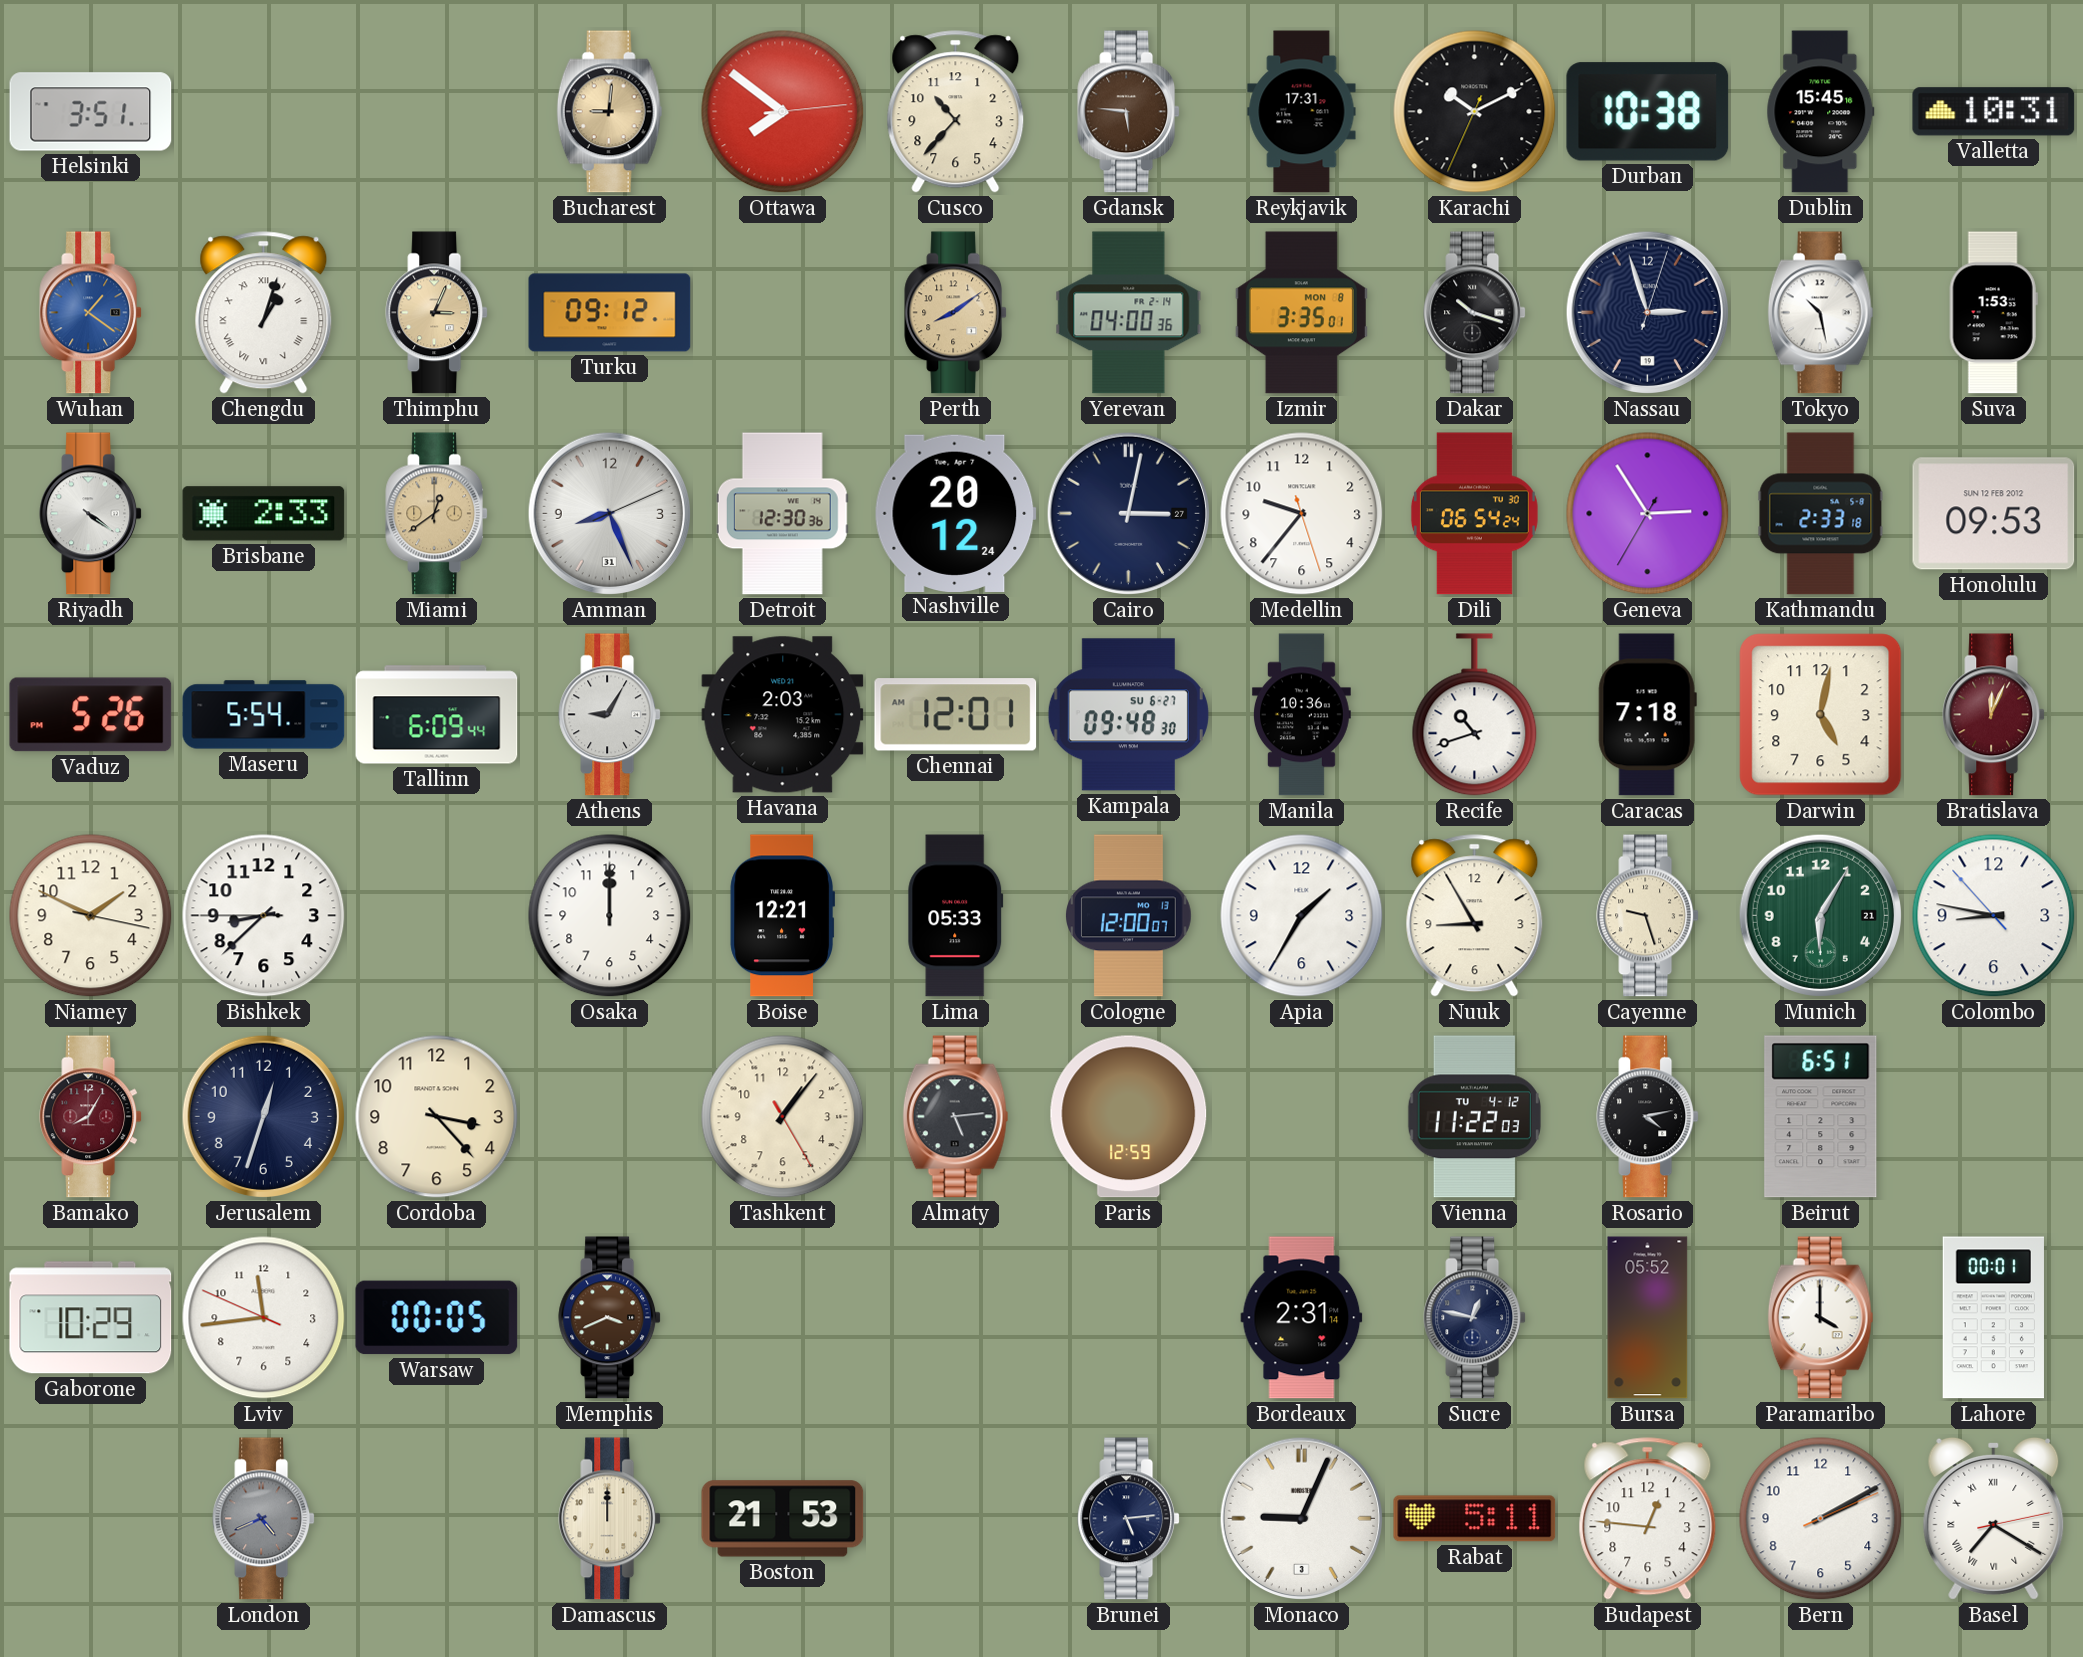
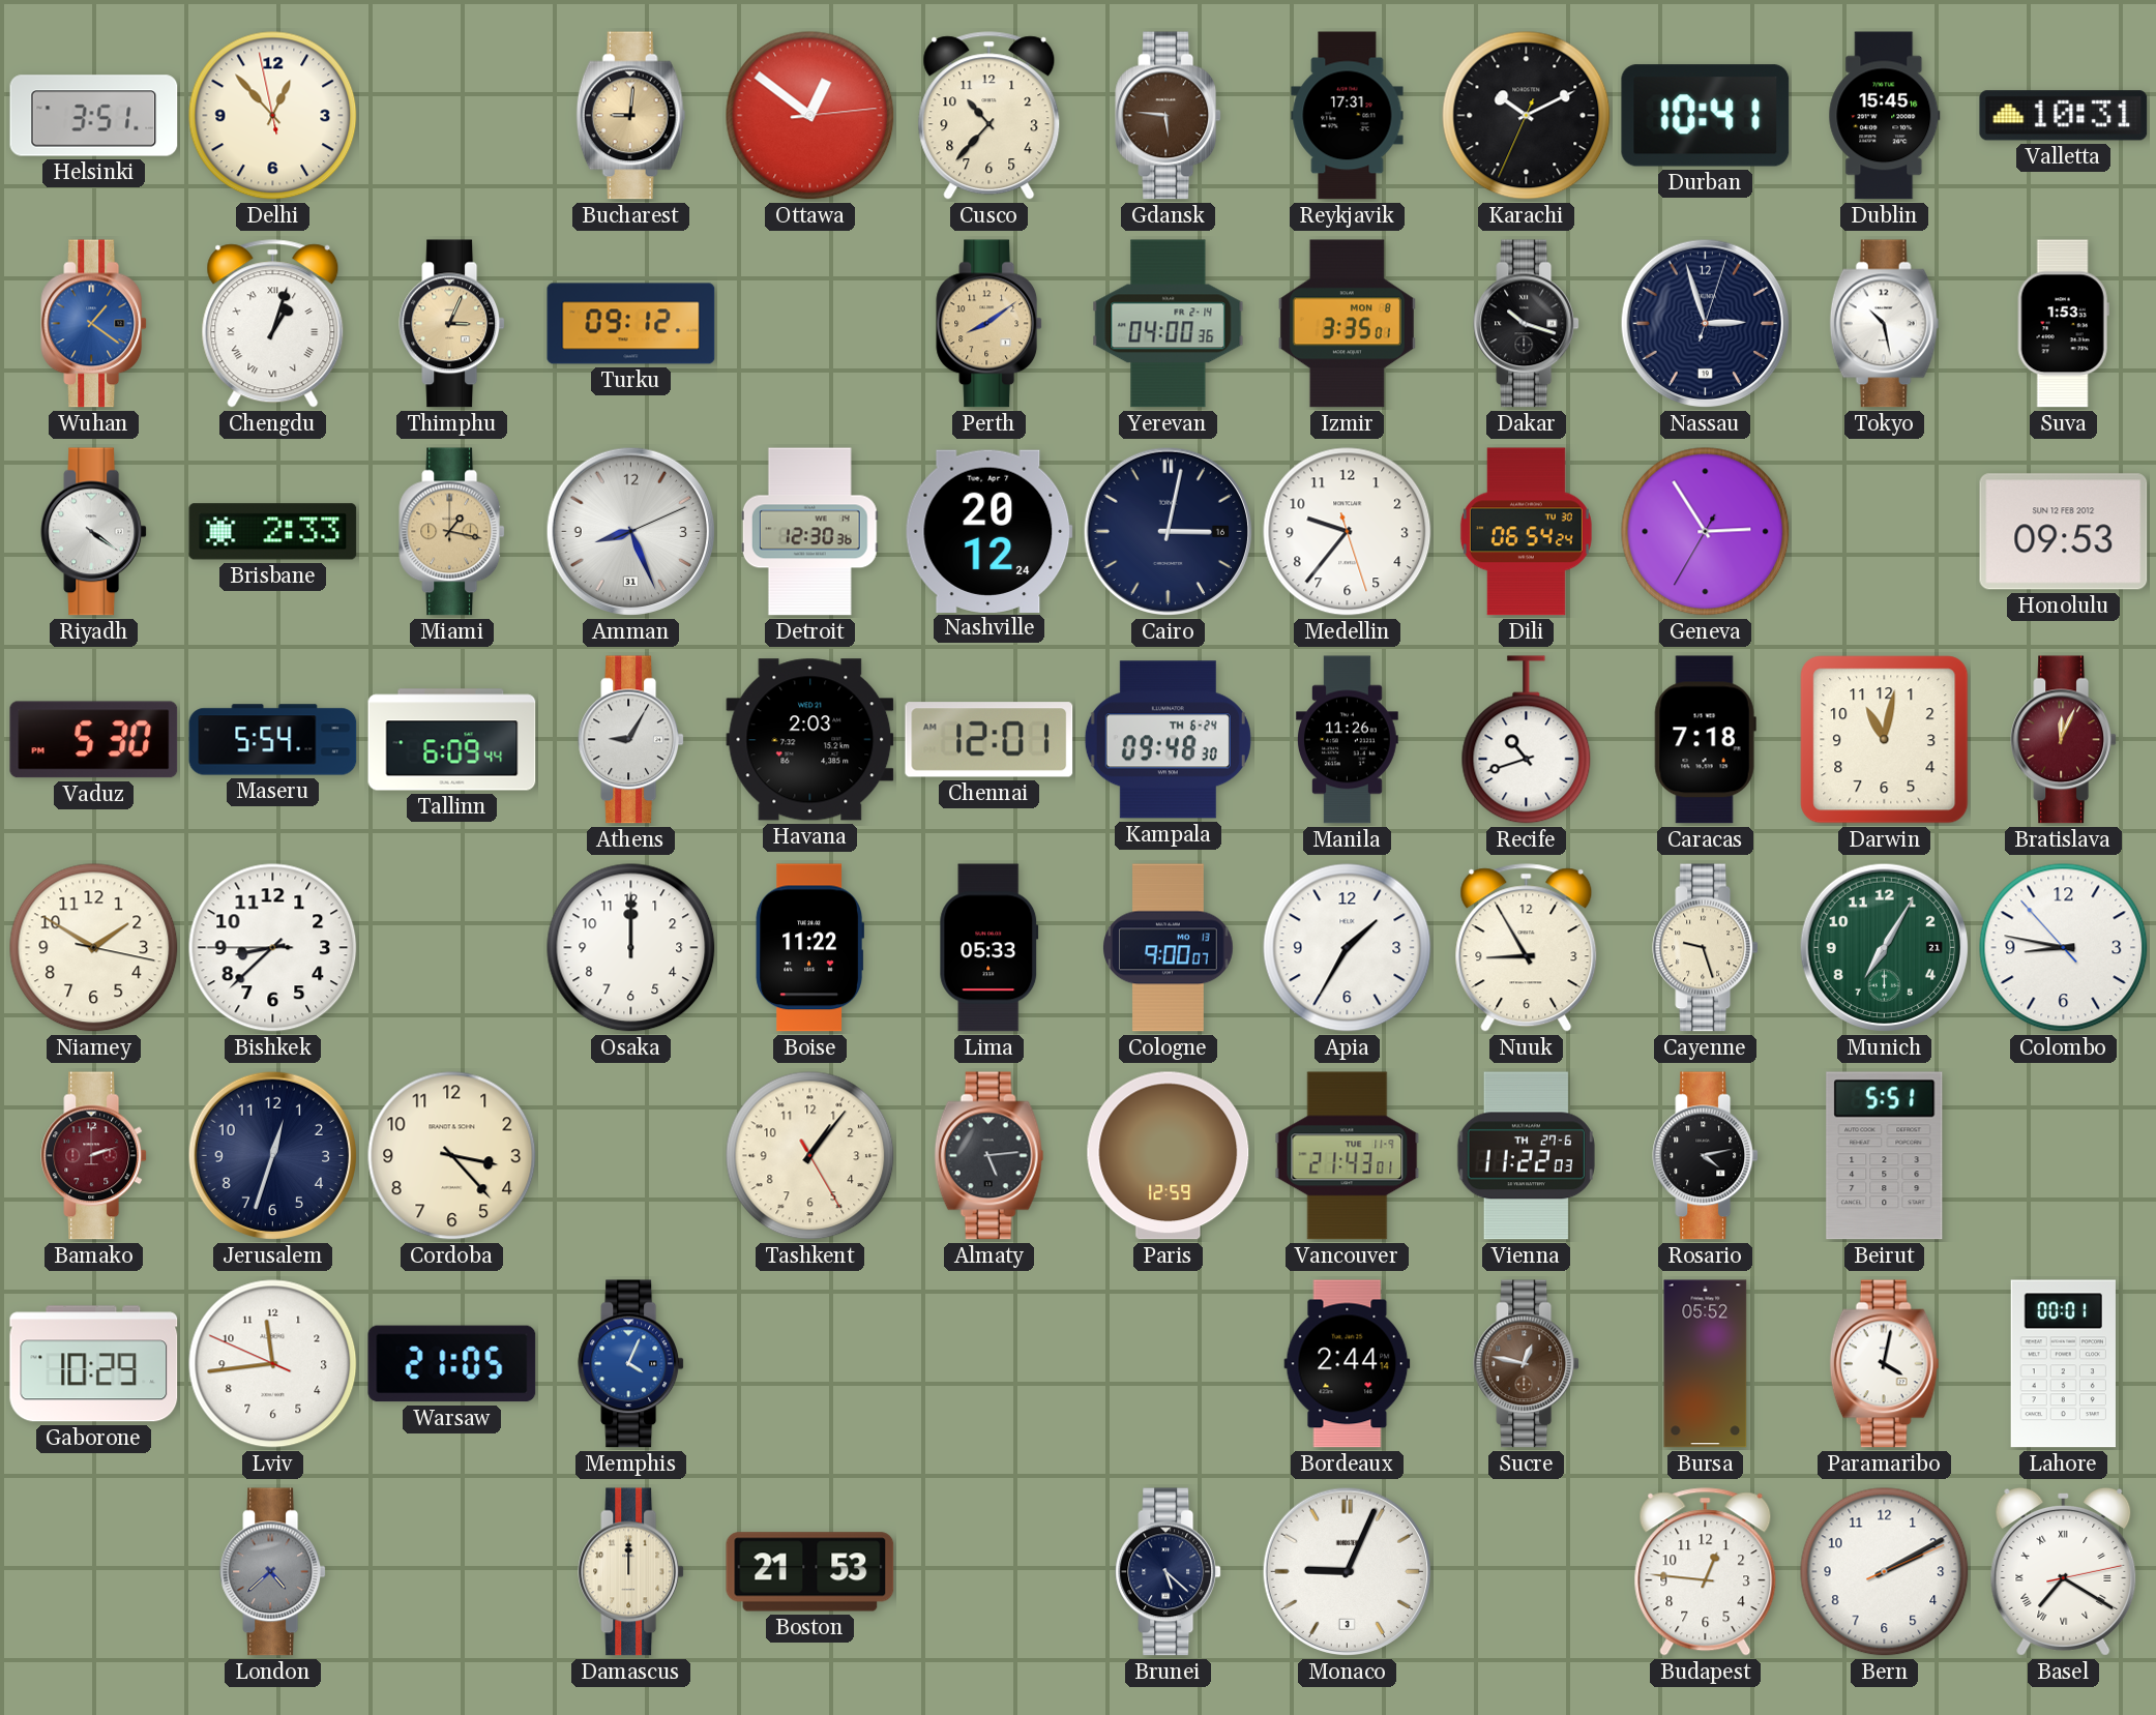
Delhi: none -> 12:52
Ottawa: 7:51 -> 12:51
Durban: 10:38 -> 10:41
Miami: 12:39 -> 1:17
Cairo date: 27 -> 16
Kathmandu: 2:33 -> none
Vaduz: 5:26 -> 5:30
Kampala date: SU 6-27 -> TH 6-24
Manila: 10:36 -> 11:26
Darwin: 5:02 -> 11:02
Niamey: 1:49 -> 1:50
Boise: 12:21 -> 11:22
Cologne: 12:00 -> 9:00
Munich: 6:05 -> 7:05
Bamako: 8:05 -> 2:12
Vancouver: none -> 21:43
Vienna date: TU 4-12 -> TH 27-6
Beirut: 6:51 -> 5:51
Warsaw: 00:05 -> 21:05
Memphis: 3:41 -> 4:04
Memphis dial: brown -> blue
Bordeaux: 2:31 -> 2:44
Sucre dial: navy -> brown
Paramaribo: 4:00 -> 4:02
London: 4:41 -> 4:38
Brunei: 5:14 -> 5:22
Rabat: 5:11 -> none
